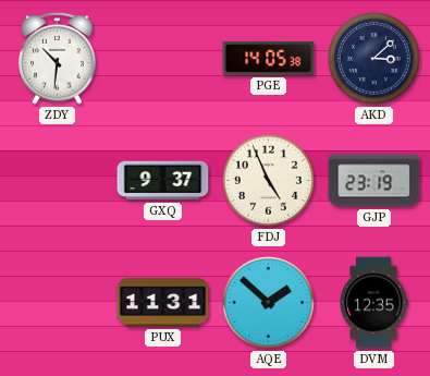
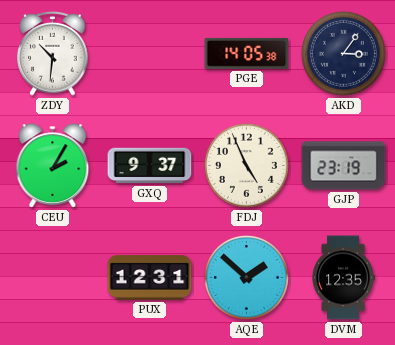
AKD: 3:08 -> 3:06
CEU: none -> 2:05
PUX: 11:31 -> 12:31
